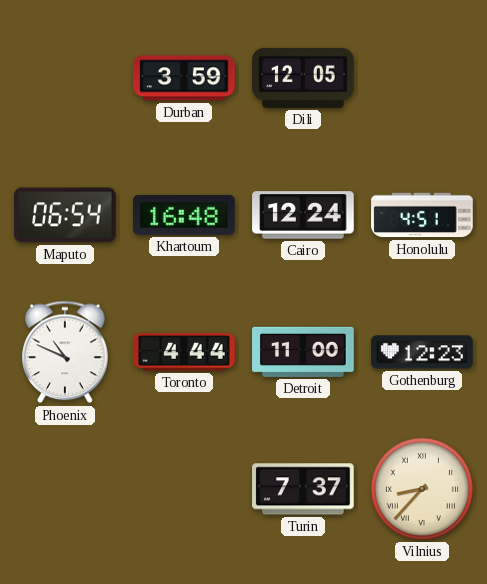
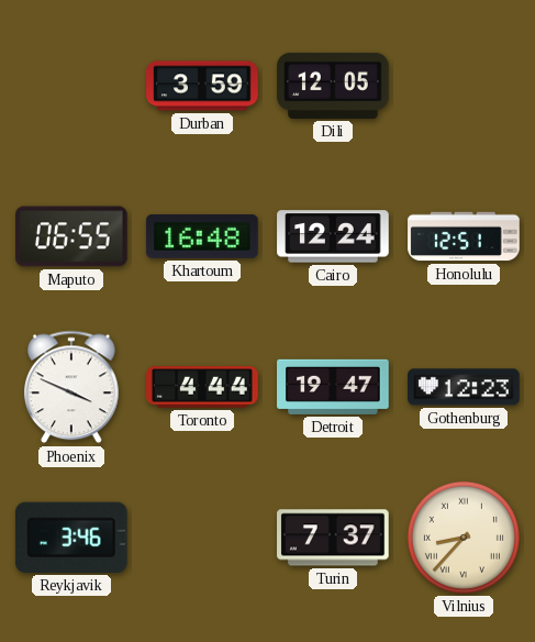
Maputo: 06:54 -> 06:55
Honolulu: 4:51 -> 12:51
Phoenix: 10:49 -> 3:49
Detroit: 11:00 -> 19:47
Reykjavik: none -> 3:46
